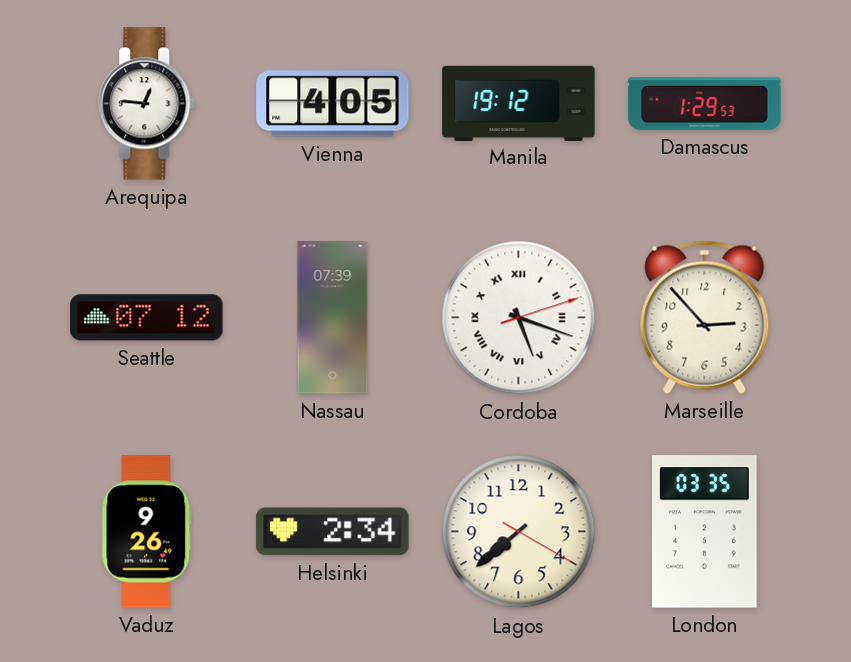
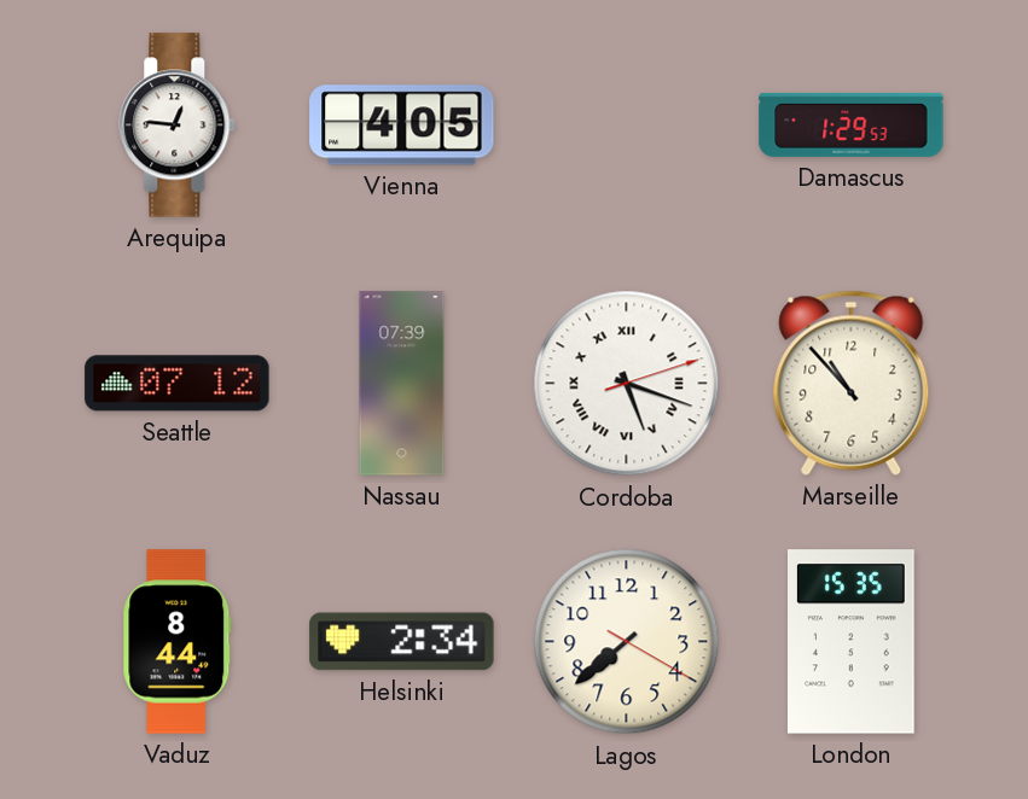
Manila: 19:12 -> none
Marseille: 2:53 -> 10:53
Vaduz: 9:26 -> 8:44
London: 03:35 -> 15:35
